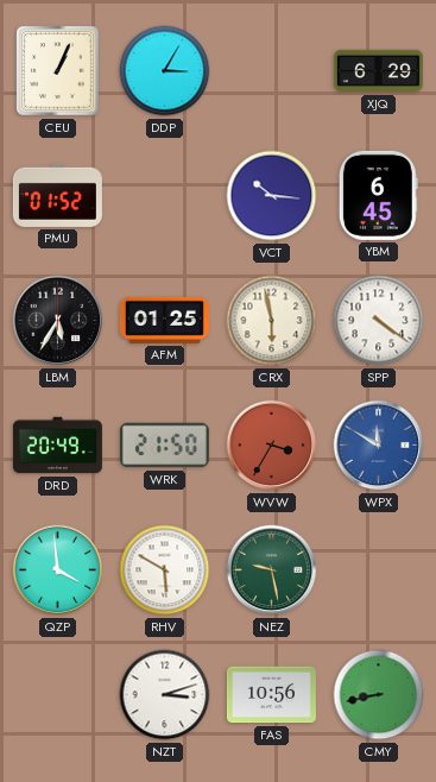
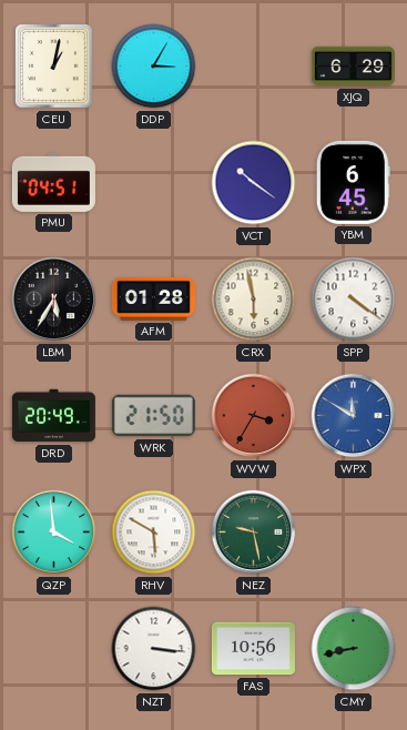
CEU: 1:04 -> 1:02
PMU: 01:52 -> 04:51
VCT: 10:16 -> 10:21
AFM: 01:25 -> 01:28
NZT: 3:12 -> 3:16
